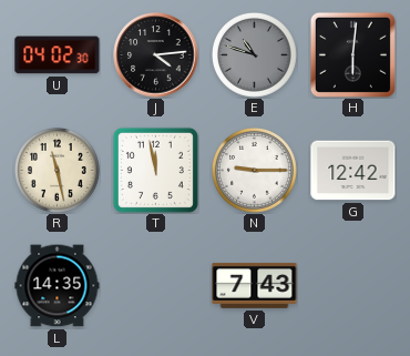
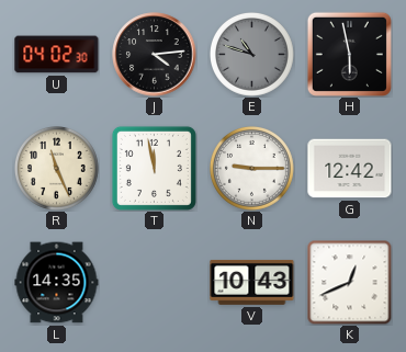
H: 6:01 -> 5:58
R: 11:28 -> 11:26
V: 7:43 -> 10:43
K: none -> 12:41
